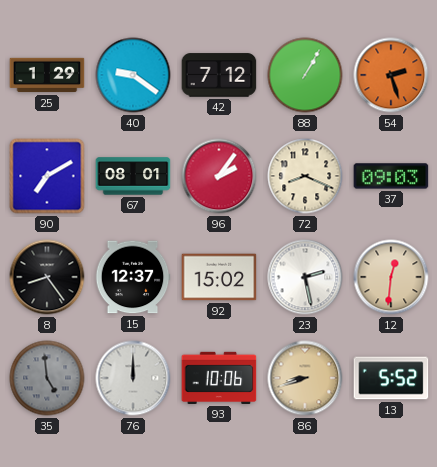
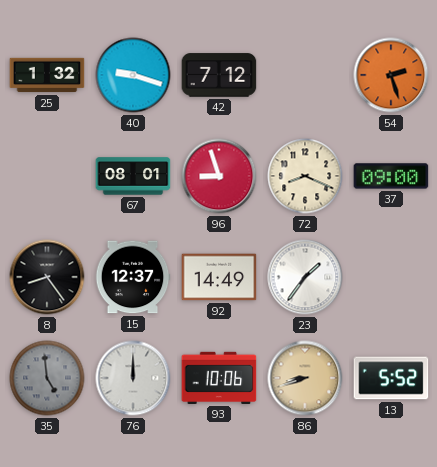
25: 1:29 -> 1:32
40: 9:21 -> 9:18
88: 1:05 -> none
90: 7:10 -> none
96: 2:06 -> 8:57
37: 09:03 -> 09:00
92: 15:02 -> 14:49
23: 2:28 -> 1:36
12: 12:31 -> none
